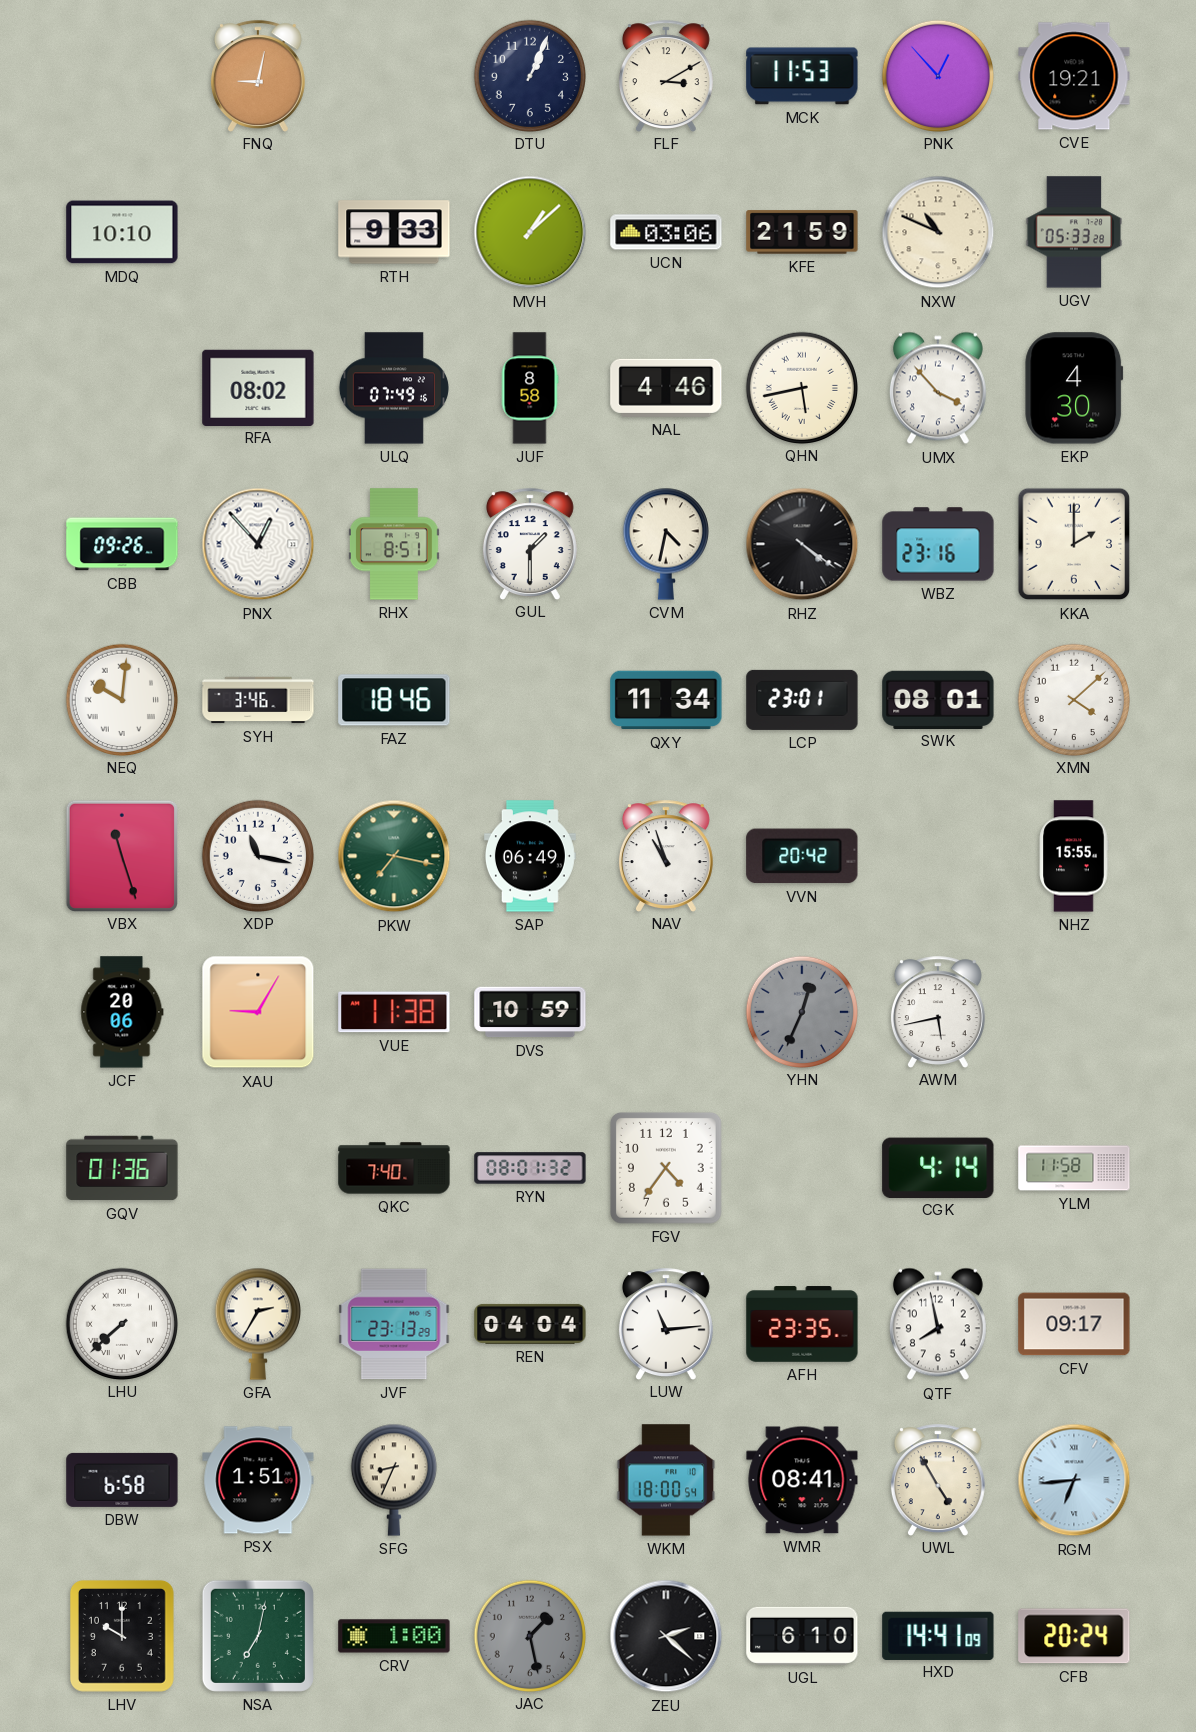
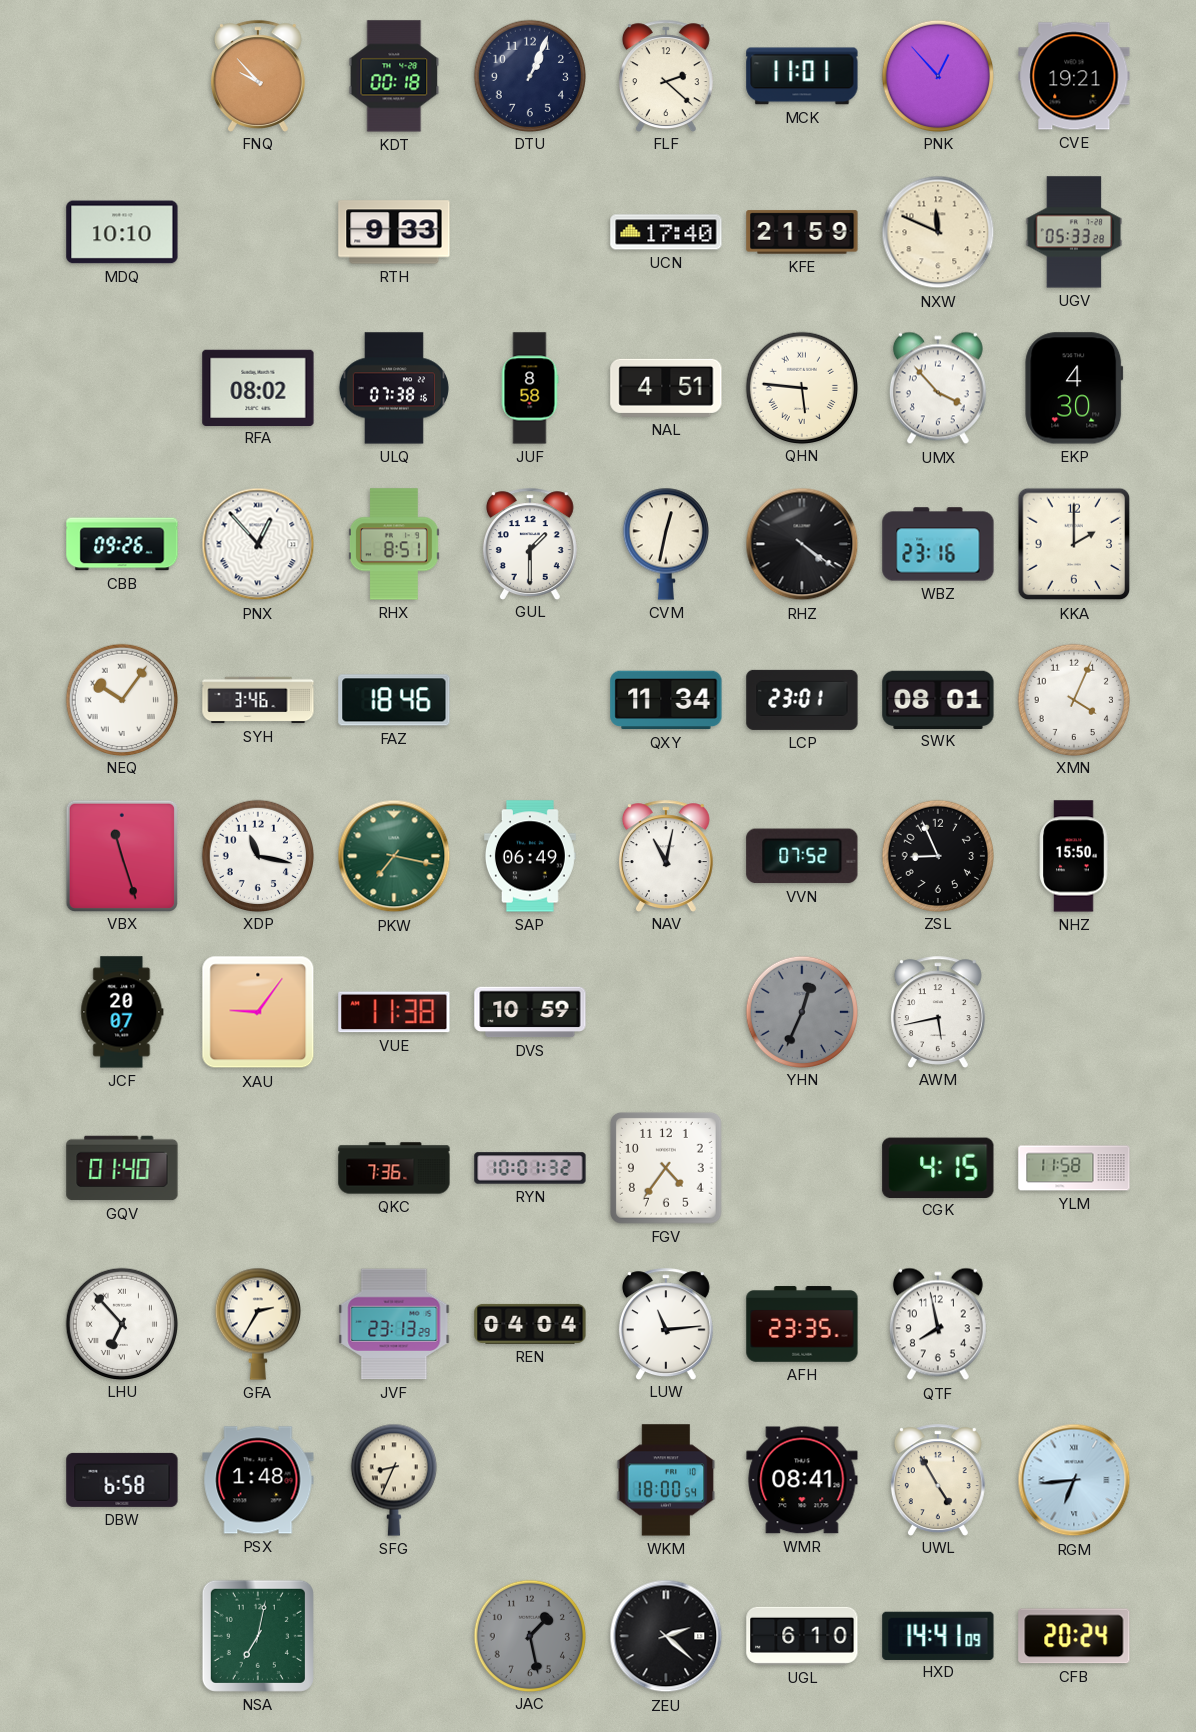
FNQ: 9:02 -> 9:53
KDT: none -> 00:18
FLF: 3:10 -> 2:22
MCK: 11:53 -> 11:01
MVH: 1:08 -> none
UCN: 03:06 -> 17:40
NXW: 10:49 -> 11:49
ULQ: 07:49 -> 07:38
NAL: 4:46 -> 4:51
QHN: 5:43 -> 5:46
CVM: 4:32 -> 12:32
NEQ: 10:01 -> 10:06
XMN: 4:08 -> 4:04
NAV: 10:57 -> 11:02
VVN: 20:42 -> 07:52
ZSL: none -> 8:56
NHZ: 15:55 -> 15:50
JCF: 20:06 -> 20:07
XAU: 9:05 -> 9:06
GQV: 01:36 -> 01:40
QKC: 7:40 -> 7:36
RYN: 08:01 -> 10:01
CGK: 4:14 -> 4:15
LHU: 7:38 -> 6:53
CFV: 09:17 -> none
PSX: 1:51 -> 1:48
LHV: 10:00 -> none
CRV: 1:00 -> none
